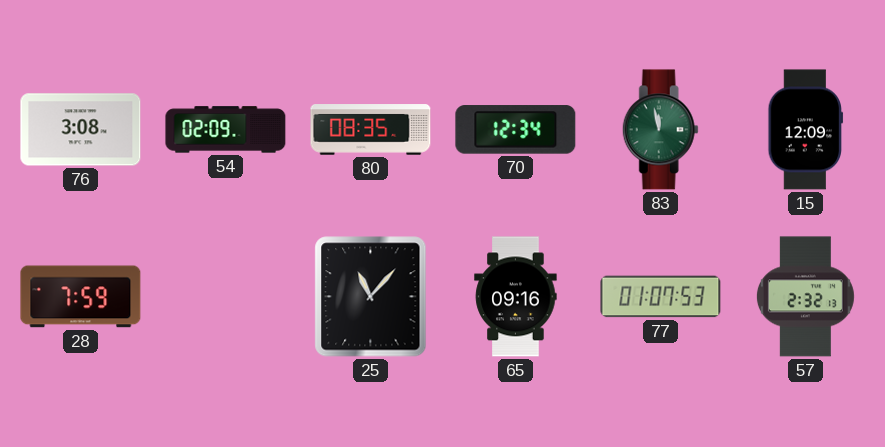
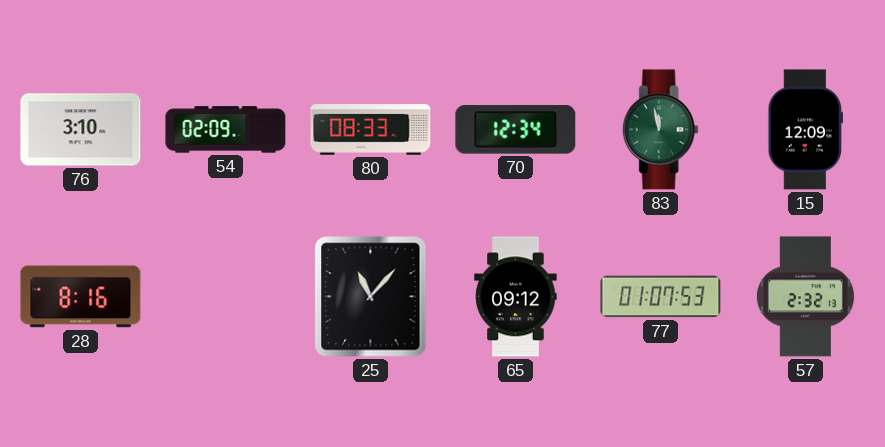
76: 3:08 -> 3:10
80: 08:35 -> 08:33
28: 7:59 -> 8:16
65: 09:16 -> 09:12
